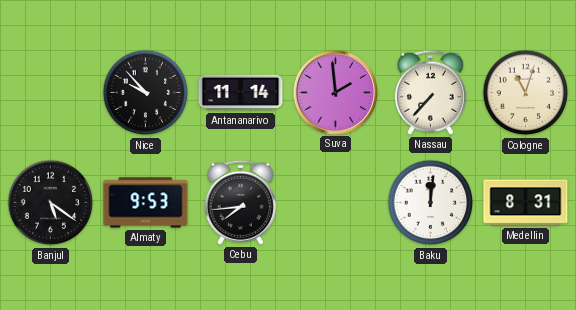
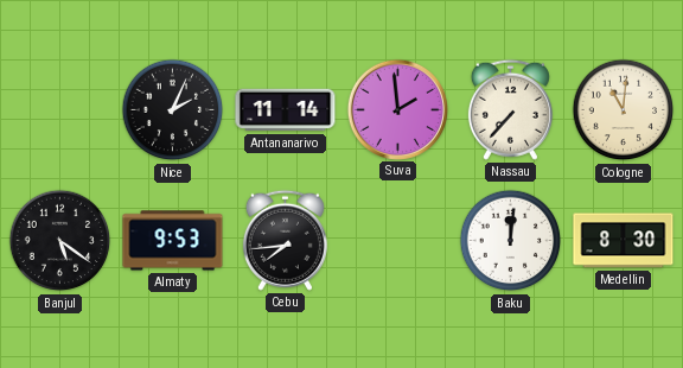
Nice: 9:53 -> 2:04
Cologne: 11:03 -> 11:01
Medellin: 8:31 -> 8:30
